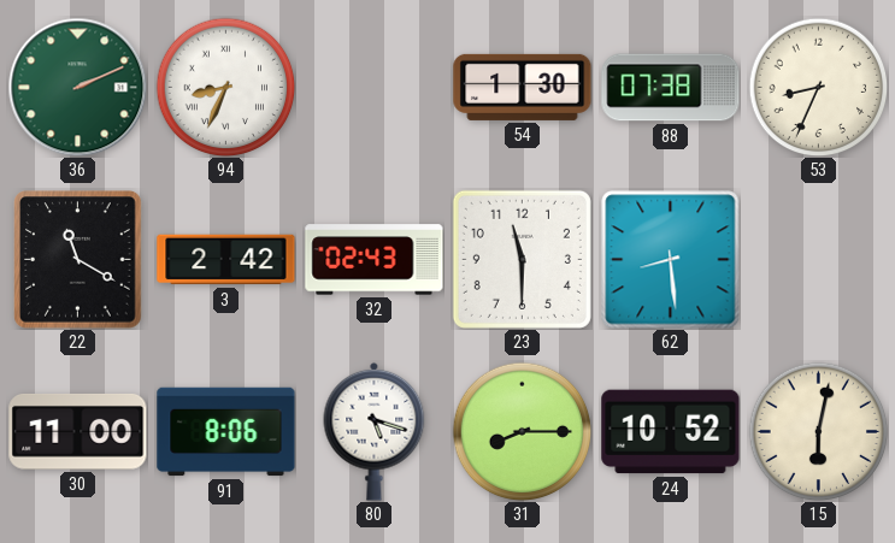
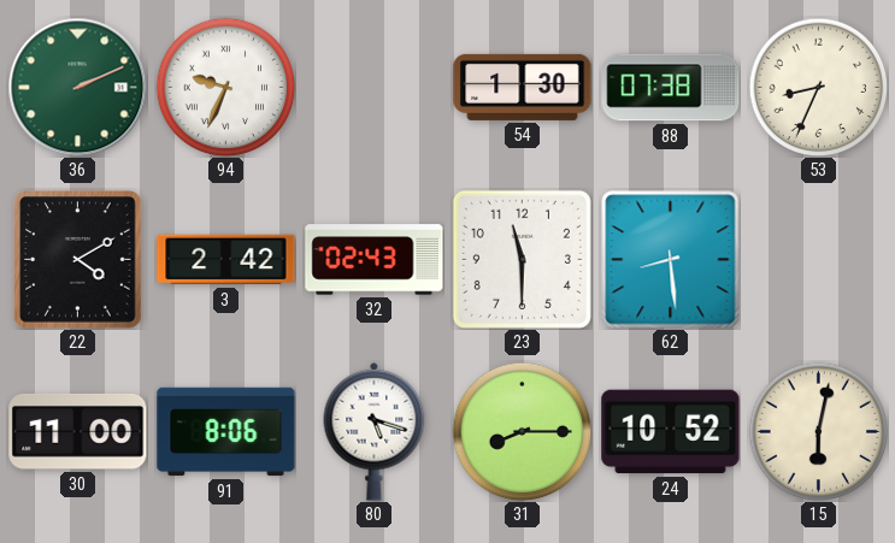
94: 8:34 -> 9:34
22: 11:20 -> 4:10
